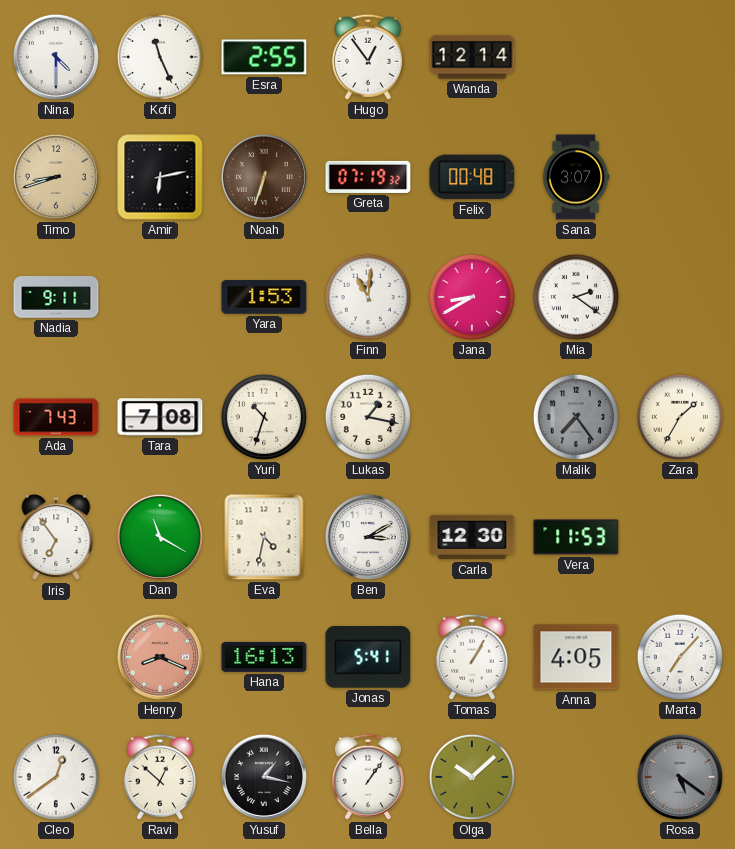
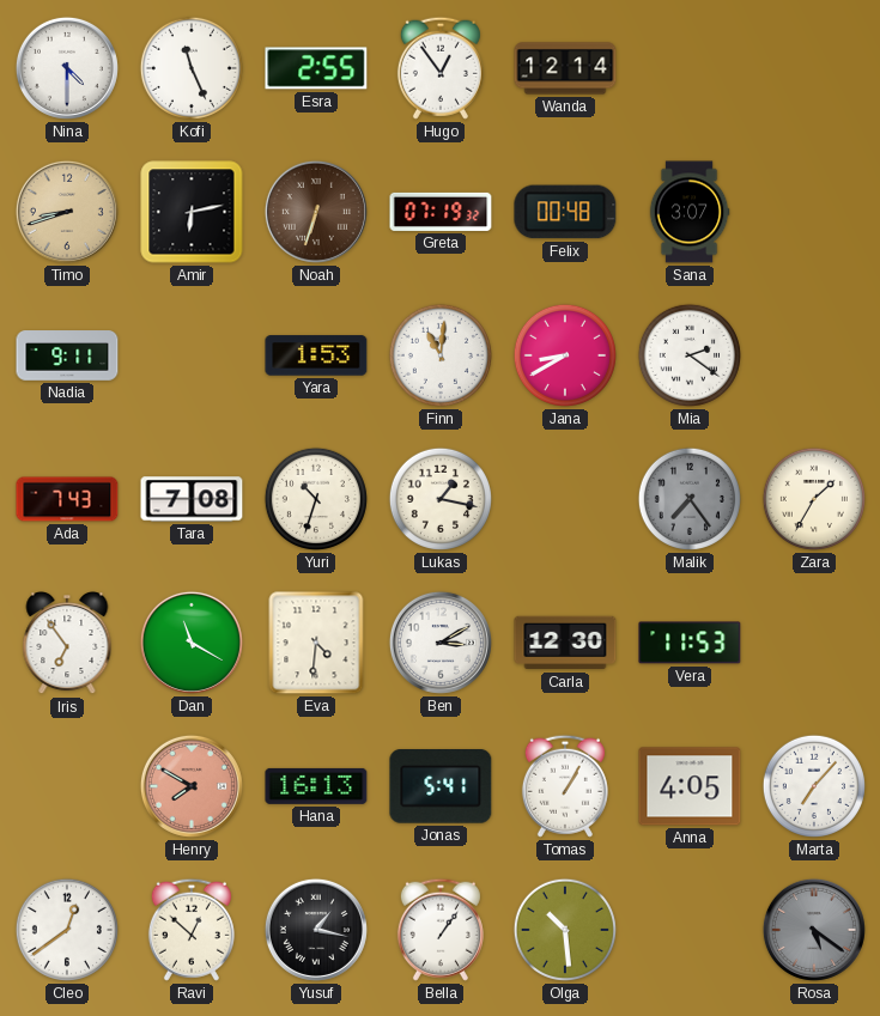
Eva: 4:32 -> 4:31
Henry: 8:19 -> 7:50
Olga: 10:08 -> 10:29
